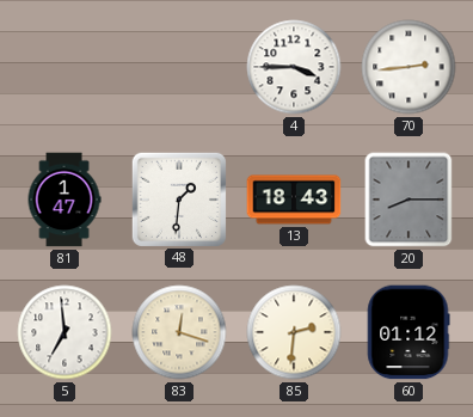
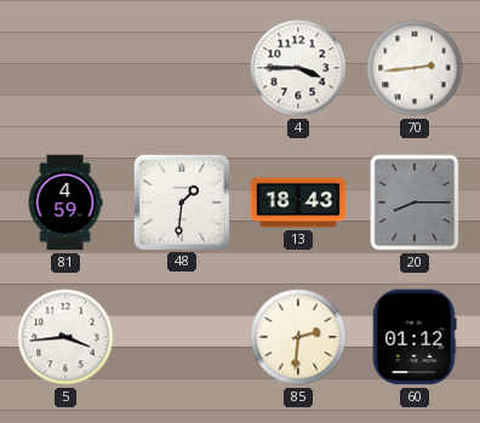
81: 1:47 -> 4:59
5: 6:59 -> 3:44
83: 12:18 -> none
